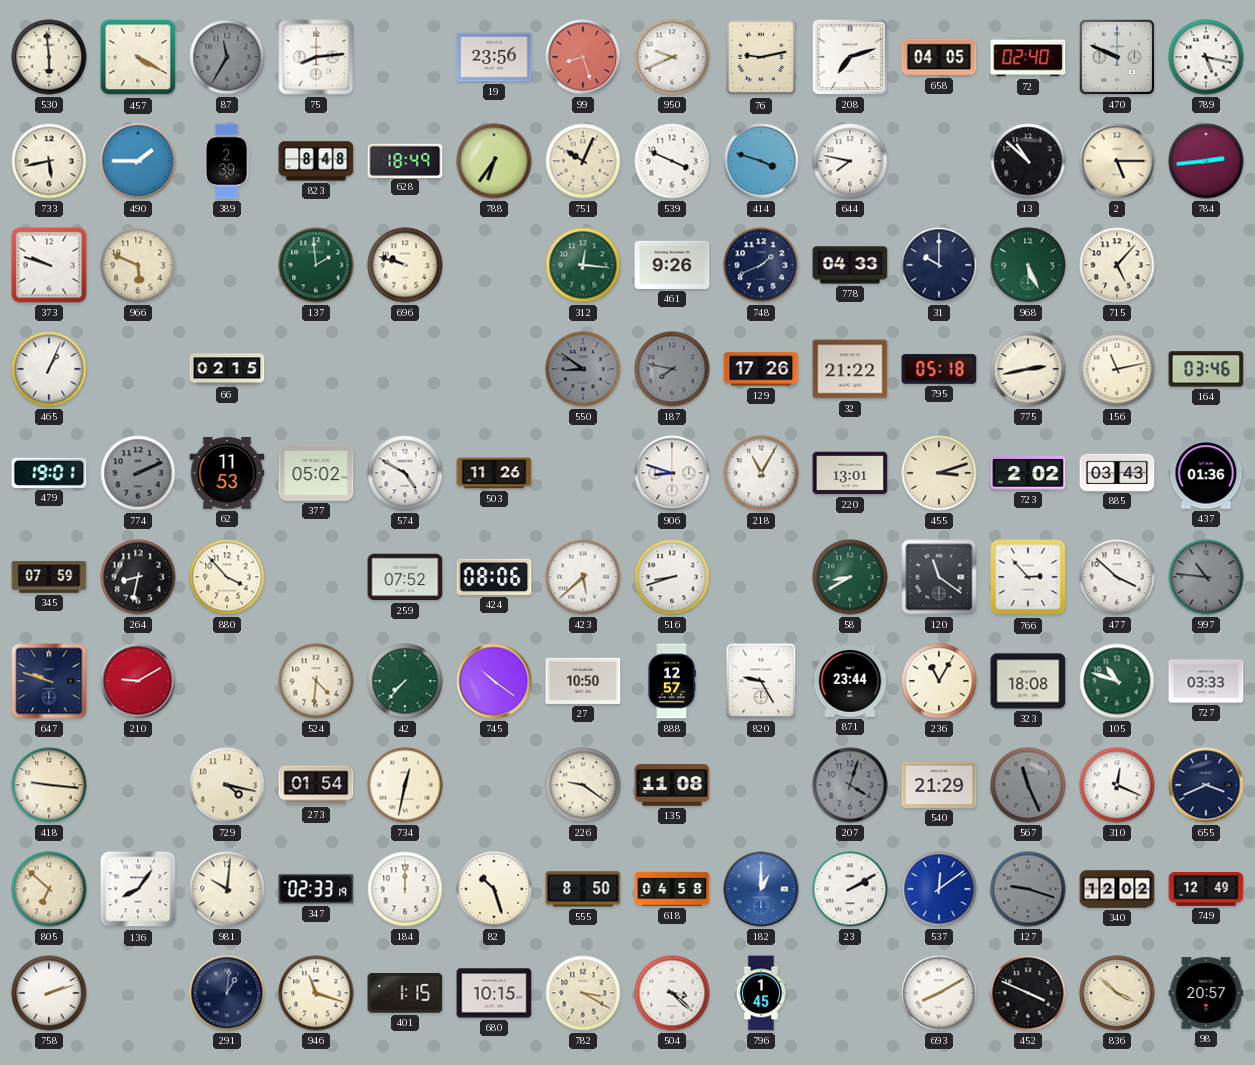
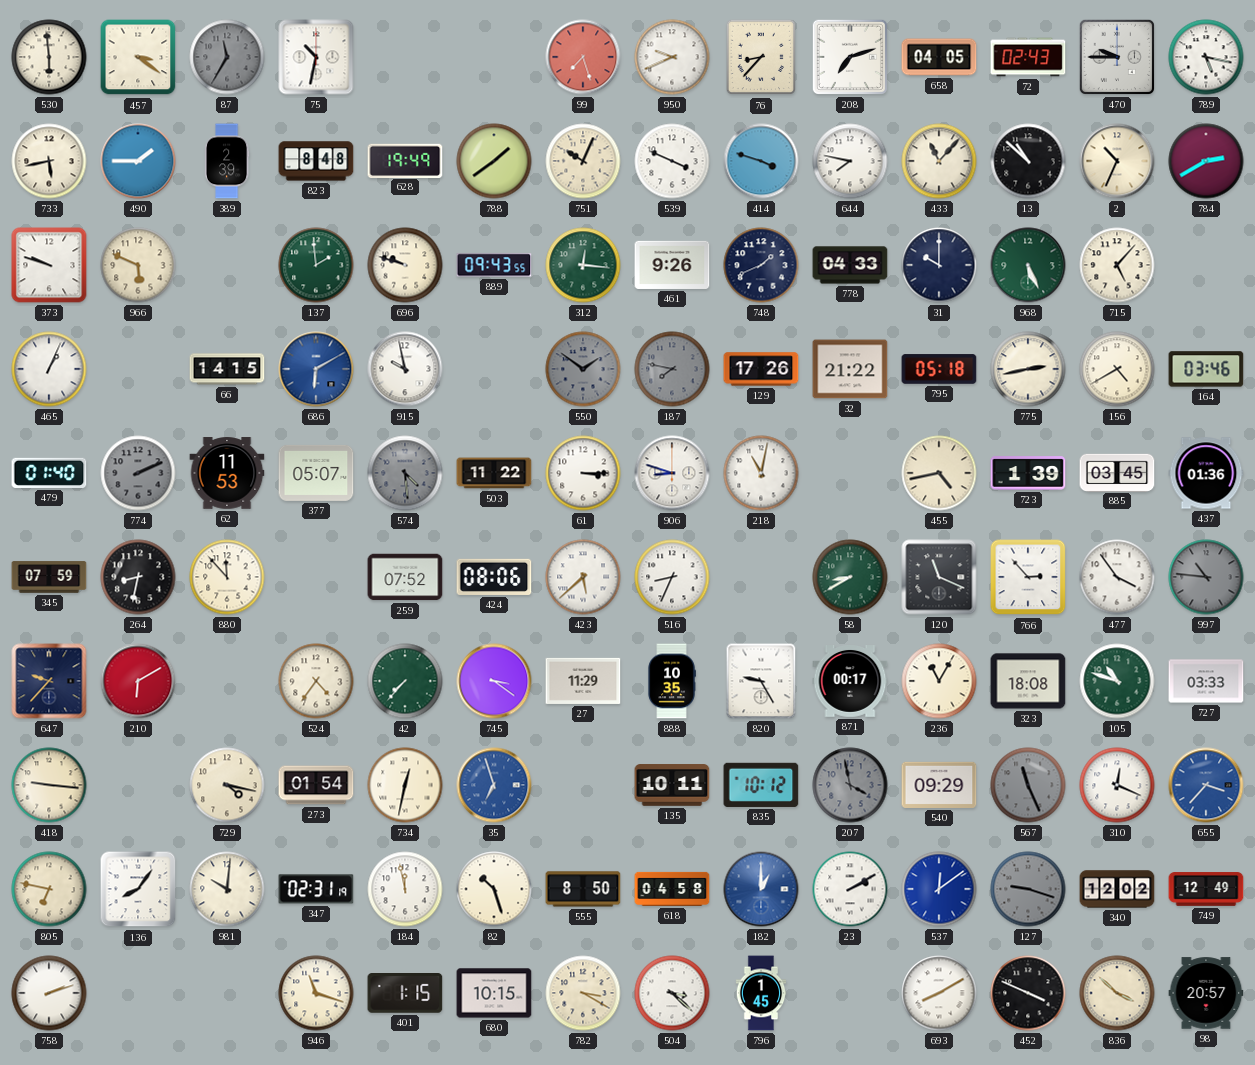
457: 4:20 -> 3:21
75: 8:14 -> 10:32
19: 23:56 -> none
99: 8:27 -> 7:27
76: 9:13 -> 8:37
72: 02:40 -> 02:43
470: 9:49 -> 9:45
628: 18:49 -> 19:49
788: 6:36 -> 1:39
433: none -> 11:07
2: 5:15 -> 10:34
784: 2:44 -> 2:40
889: none -> 09:43
66: 02:15 -> 14:15
686: none -> 6:10
915: none -> 9:58
550: 8:51 -> 1:51
156: 11:13 -> 4:40
479: 19:01 -> 01:40
377: 05:02 -> 05:07
574: 4:50 -> 4:29
574 dial: white -> grey
503: 11:26 -> 11:22
61: none -> 3:15
218: 11:05 -> 11:02
220: 13:01 -> none
455: 3:12 -> 4:43
723: 2:02 -> 1:39
885: 03:43 -> 03:45
880: 3:53 -> 11:53
516: 8:42 -> 8:34
120: 11:21 -> 11:19
477: 3:52 -> 3:54
647: 9:48 -> 9:37
210: 9:10 -> 6:10
524: 4:31 -> 4:36
745: 10:21 -> 3:21
27: 10:50 -> 11:29
888: 12:57 -> 10:35
871: 23:44 -> 00:17
35: none -> 6:57
226: 9:21 -> none
135: 11:08 -> 10:11
835: none -> 10:12
207: 4:03 -> 3:58
540: 21:29 -> 09:29
655: 3:41 -> 3:37
655 dial: navy -> blue
805: 6:52 -> 6:47
347: 02:33 -> 02:31
184: 12:00 -> 11:58
291: 1:01 -> none
